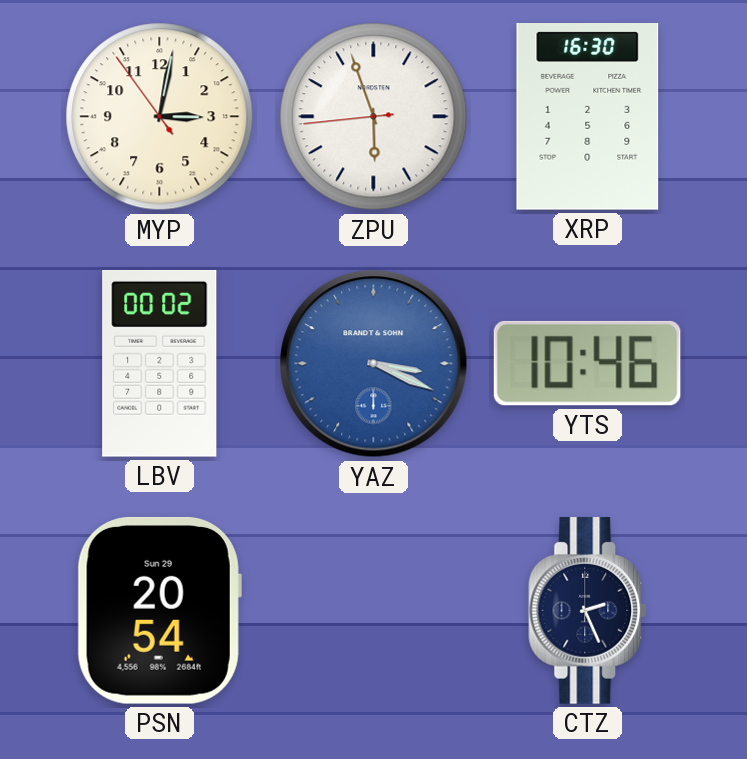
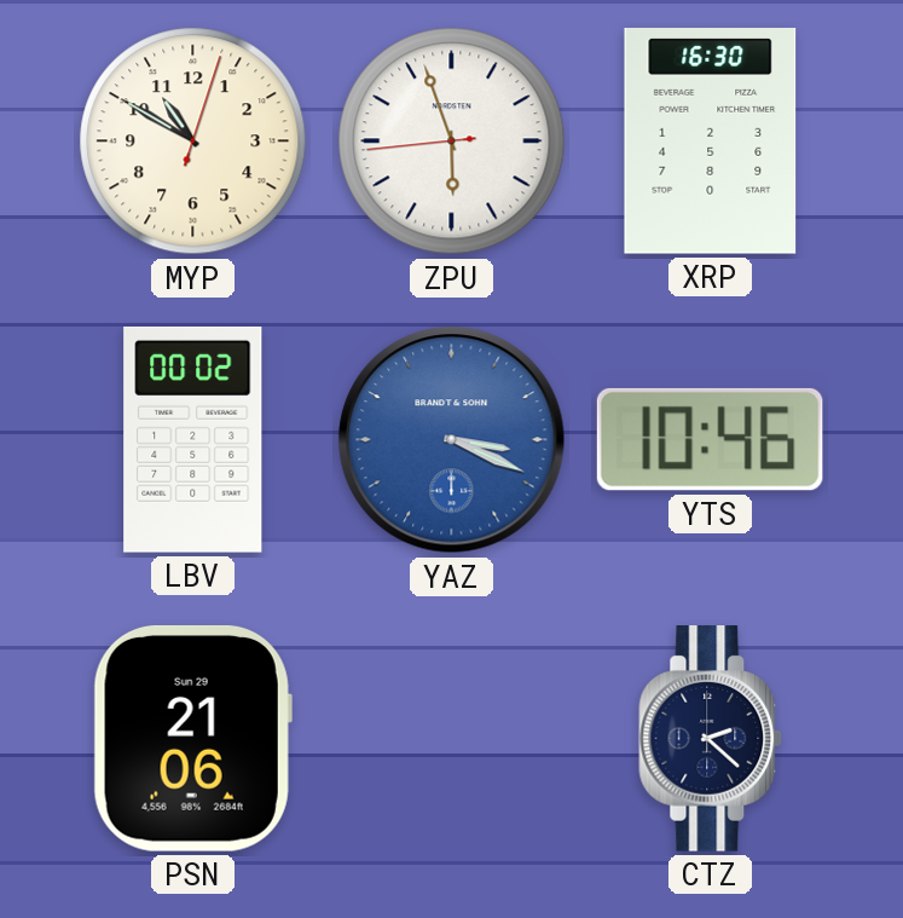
MYP: 3:01 -> 10:50
PSN: 20:54 -> 21:06
CTZ: 2:26 -> 2:22
